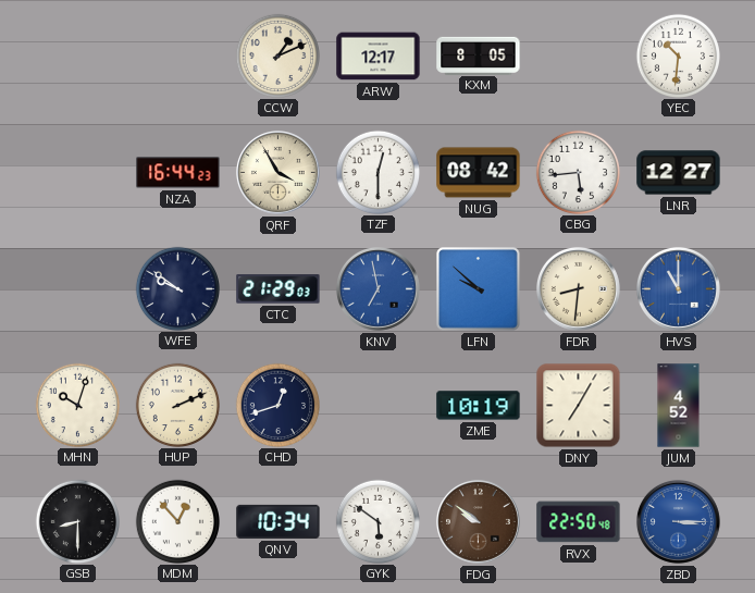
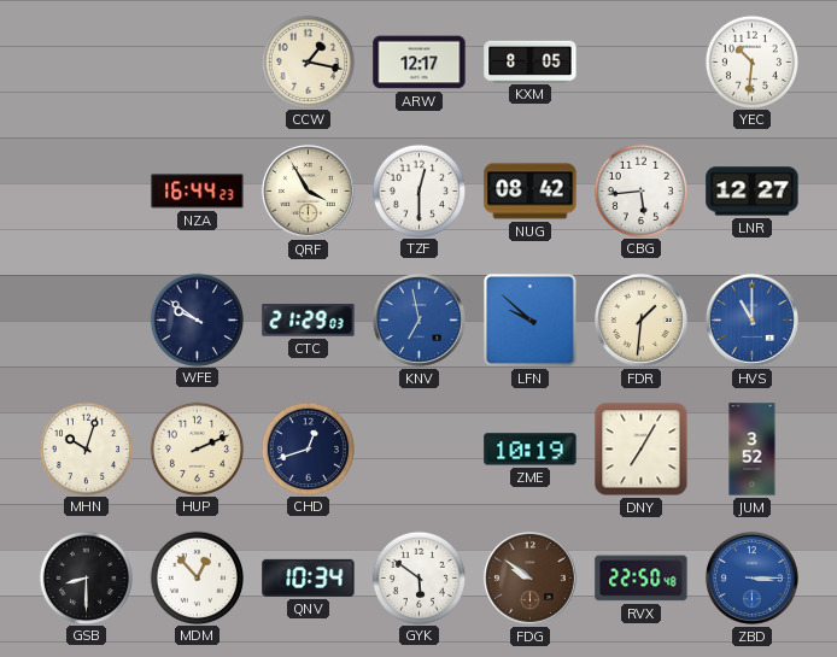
CCW: 1:11 -> 1:17
FDR: 8:31 -> 1:31
JUM: 4:52 -> 3:52
